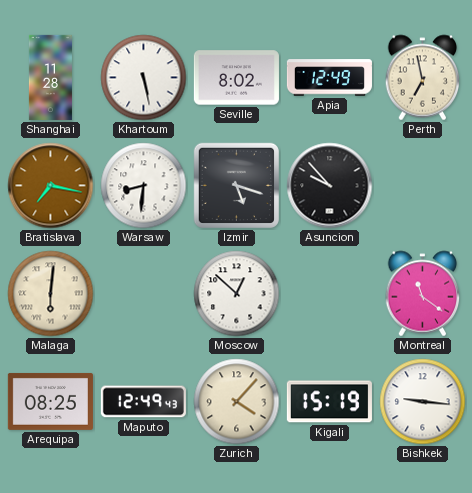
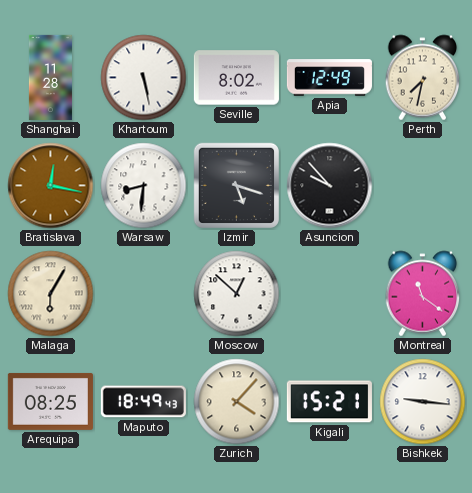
Perth: 6:58 -> 7:32
Bratislava: 7:17 -> 12:17
Malaga: 6:01 -> 6:05
Maputo: 12:49 -> 18:49
Kigali: 15:19 -> 15:21
